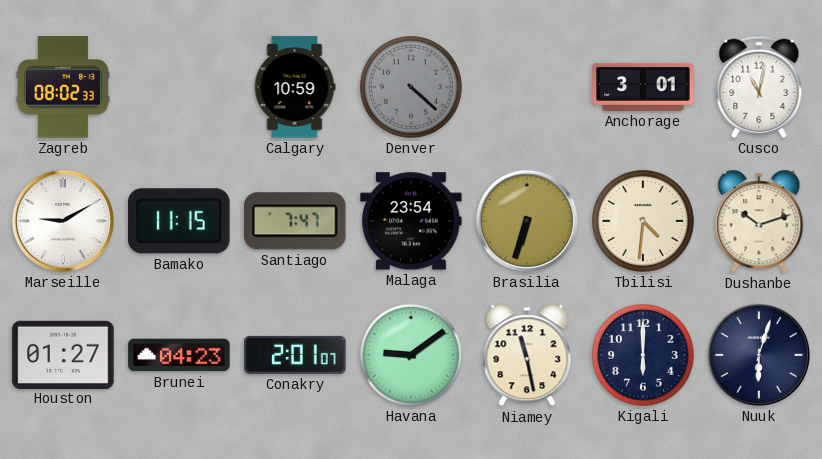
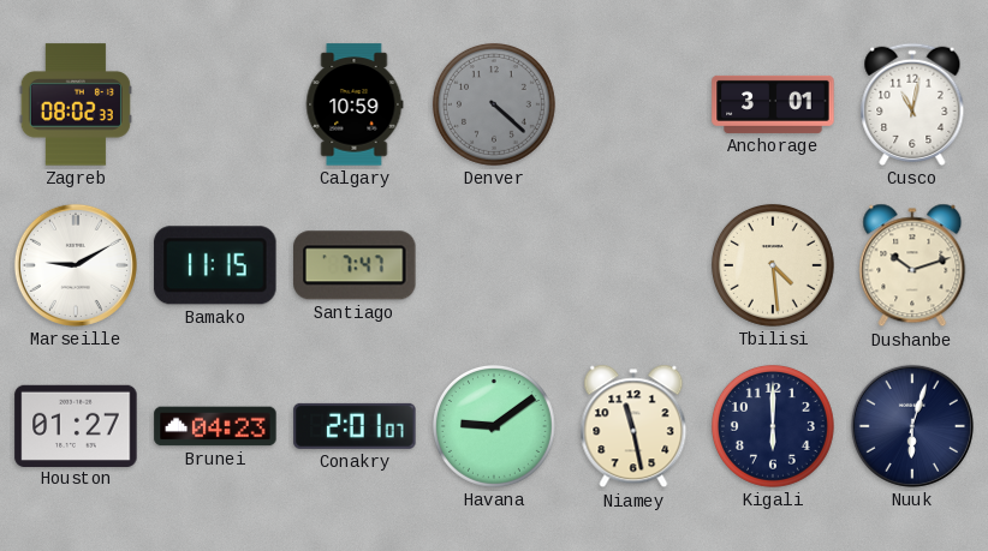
Malaga: 23:54 -> none
Brasilia: 6:33 -> none
Tbilisi: 4:31 -> 4:29
